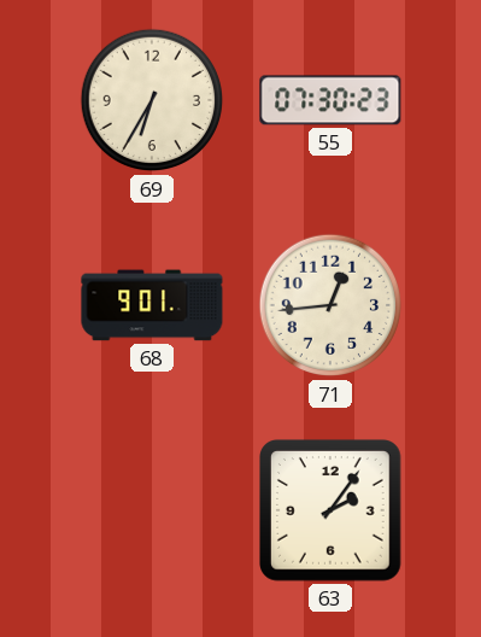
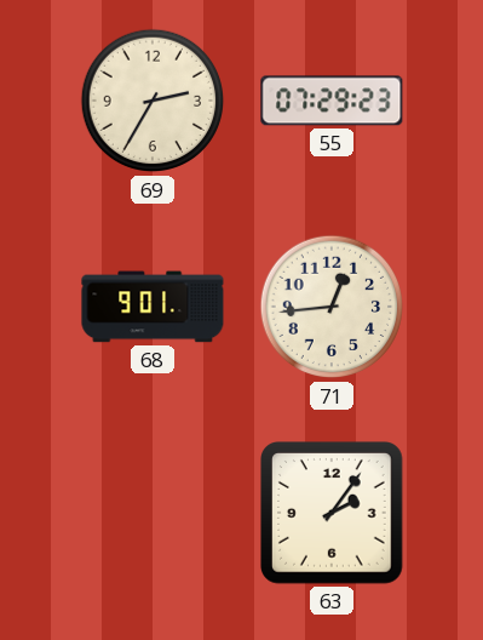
69: 6:35 -> 2:35
55: 07:30 -> 07:29
